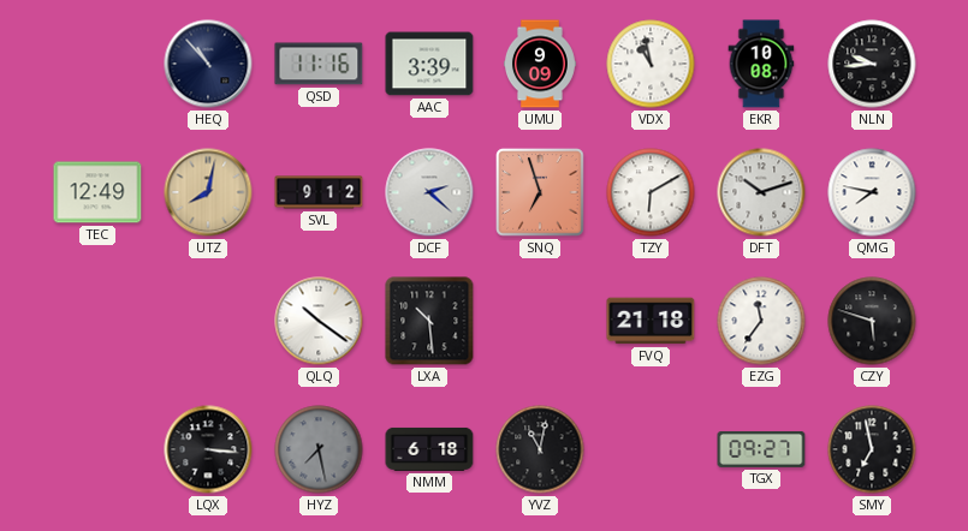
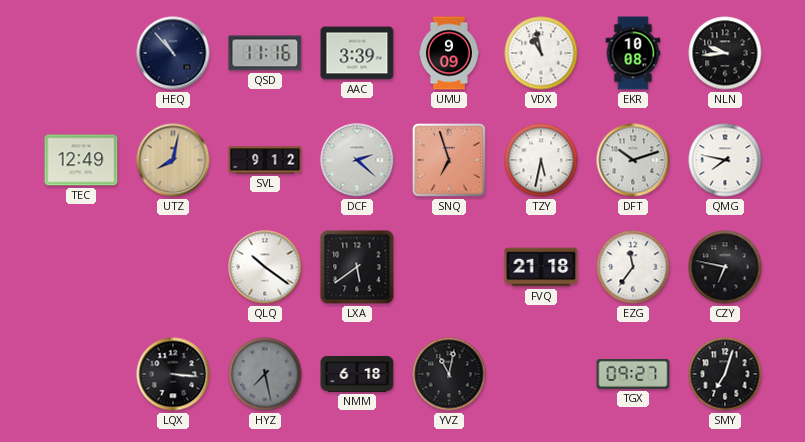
TZY: 6:10 -> 5:32
LXA: 10:29 -> 5:39
CZY: 5:48 -> 6:47
SMY: 6:58 -> 7:03
